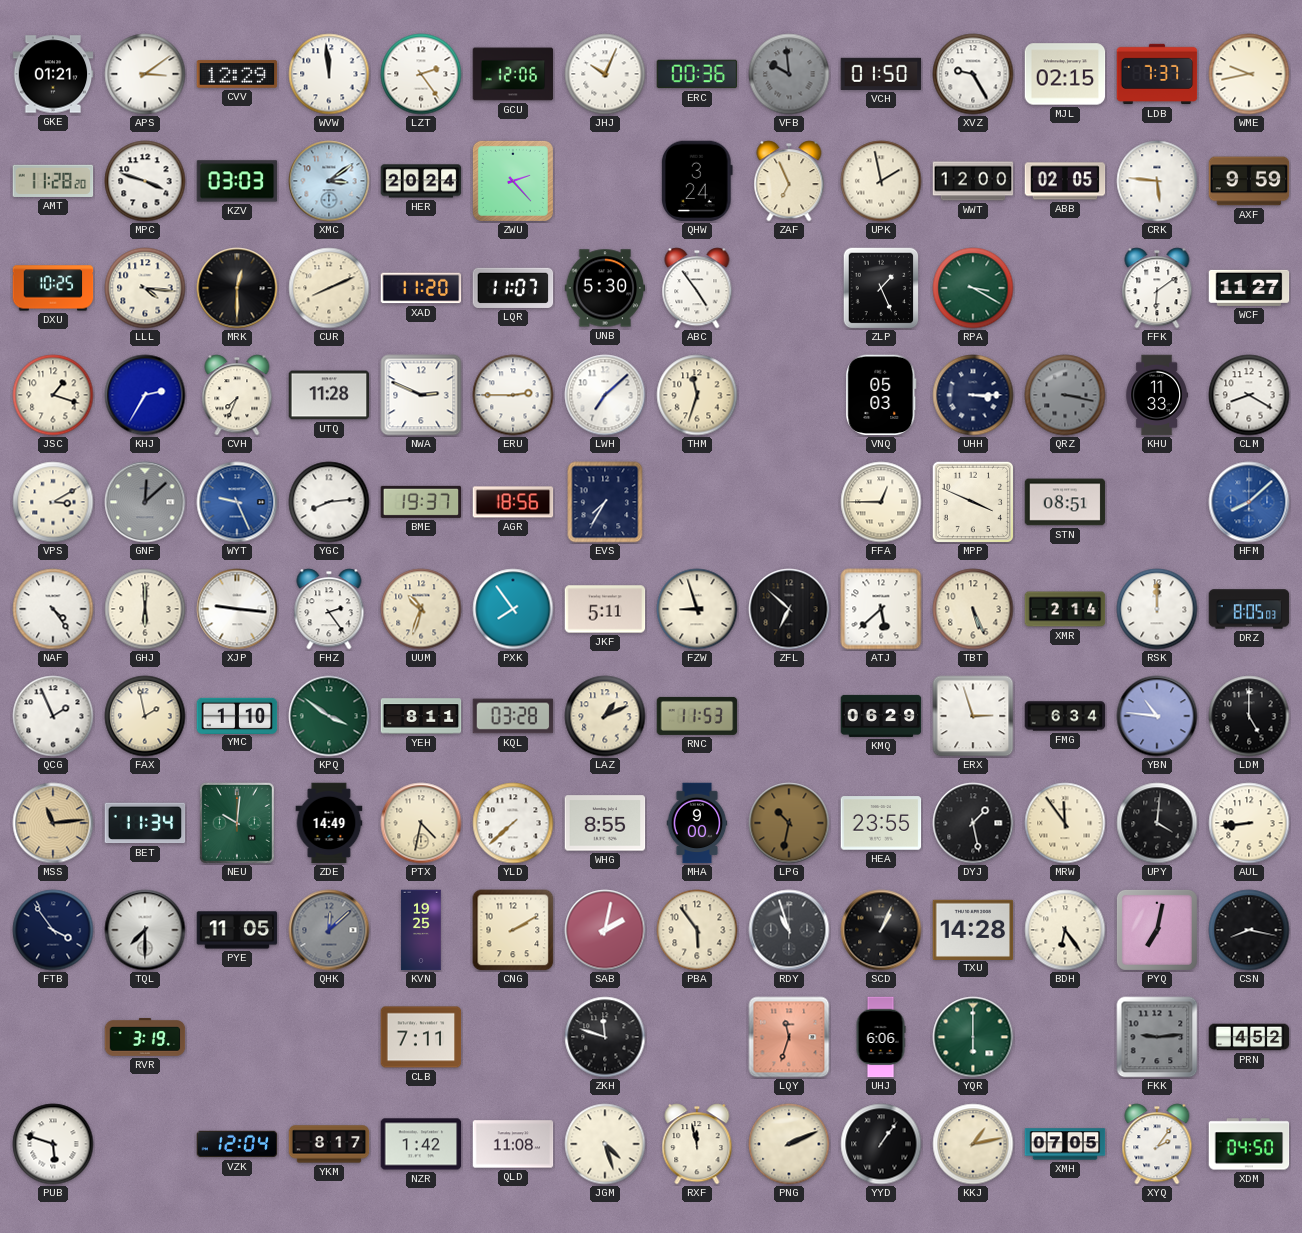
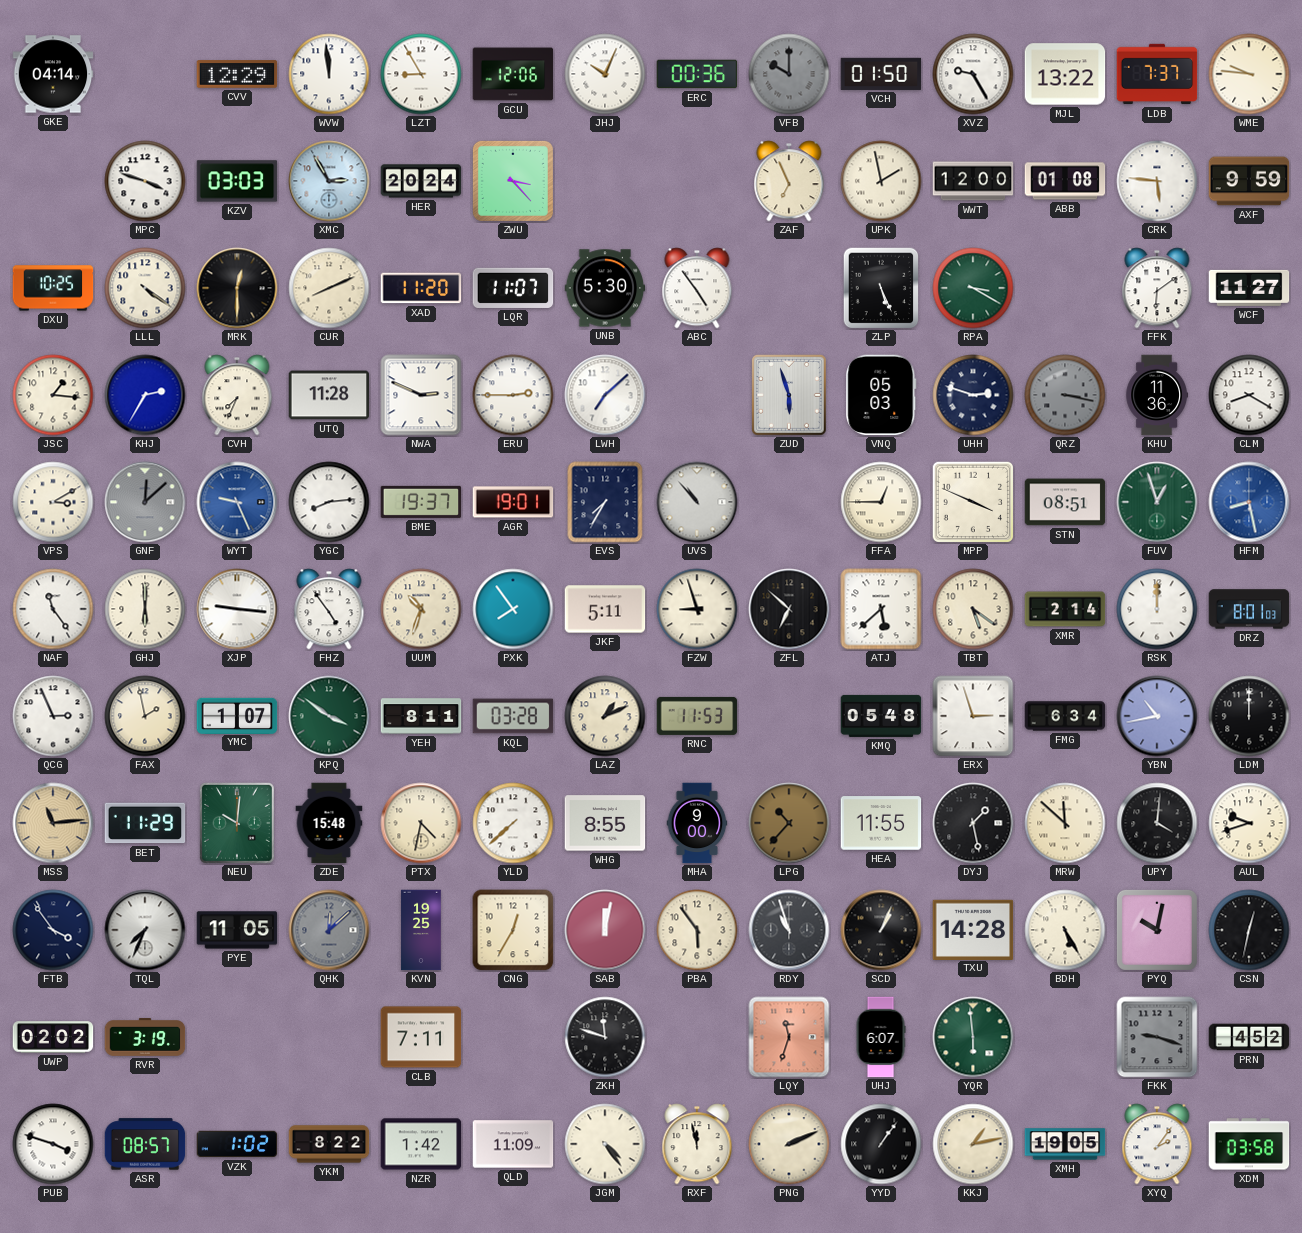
GKE: 01:21 -> 04:14
APS: 3:09 -> none
LZT: 2:24 -> 8:55
VFB: 9:59 -> 10:00
MJL: 02:15 -> 13:22
WME: 9:43 -> 9:46
AMT: 11:28 -> none
XMC: 3:09 -> 2:55
ZWU: 2:23 -> 3:23
QHW: 3:24 -> none
ABB: 02:05 -> 01:08
LLL: 4:16 -> 4:21
ZLP: 1:26 -> 5:26
JSC: 1:18 -> 1:16
THM: 11:33 -> none
ZUD: none -> 5:57
UHH: 3:15 -> 2:48
KHU: 11:33 -> 11:36
AGR: 18:56 -> 19:01
UVS: none -> 10:53
FUV: none -> 12:57
HFM: 8:08 -> 8:28
NAF: 4:24 -> 11:24
FHZ: 2:24 -> 4:54
TBT: 5:26 -> 5:21
DRZ: 8:05 -> 8:01
QCG: 1:56 -> 2:56
YMC: 1:10 -> 1:07
KMQ: 06:29 -> 05:48
YBN: 10:46 -> 10:43
LDM: 5:00 -> 12:00
BET: 11:34 -> 11:29
ZDE: 14:49 -> 15:48
LPG: 10:32 -> 10:37
HEA: 23:55 -> 11:55
MRW: 11:54 -> 11:52
AUL: 8:44 -> 9:42
TQL: 7:30 -> 7:34
CNG: 2:10 -> 12:35
SAB: 2:02 -> 12:02
BDH: 6:24 -> 5:25
PYQ: 7:02 -> 10:02
CSN: 8:17 -> 12:32
UWP: none -> 02:02
UHJ: 6:06 -> 6:07
YQR: 6:00 -> 5:59
FKK: 9:14 -> 9:18
PUB: 5:48 -> 3:48
ASR: none -> 08:57
VZK: 12:04 -> 1:02
YKM: 8:17 -> 8:22
QLD: 11:08 -> 11:09
JGM: 4:27 -> 4:24
XMH: 07:05 -> 19:05
XDM: 04:50 -> 03:58
